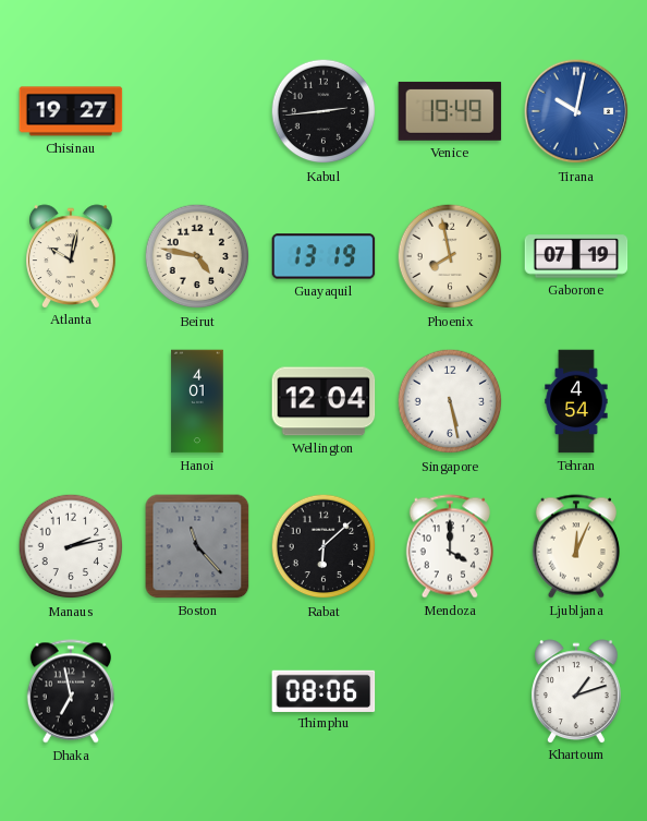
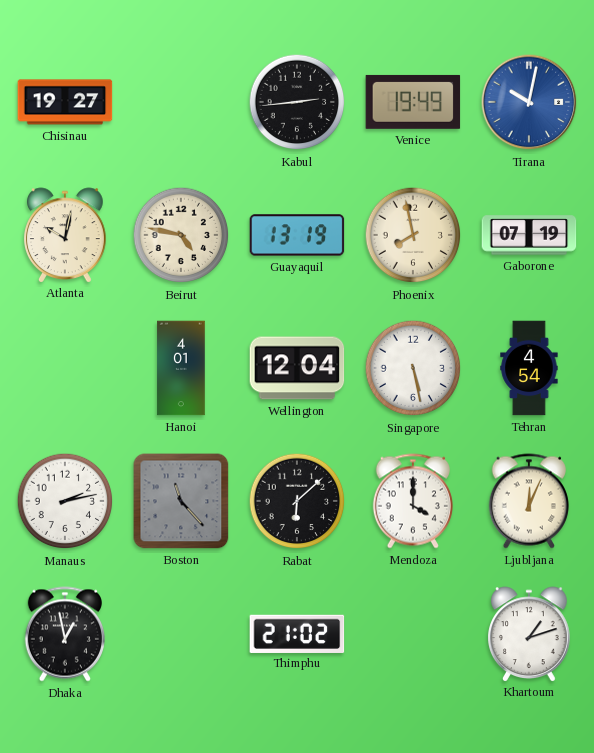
Dhaka: 6:58 -> 12:58
Thimphu: 08:06 -> 21:02
